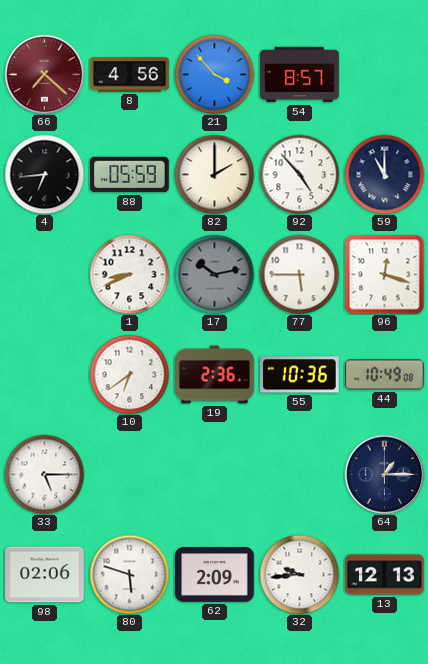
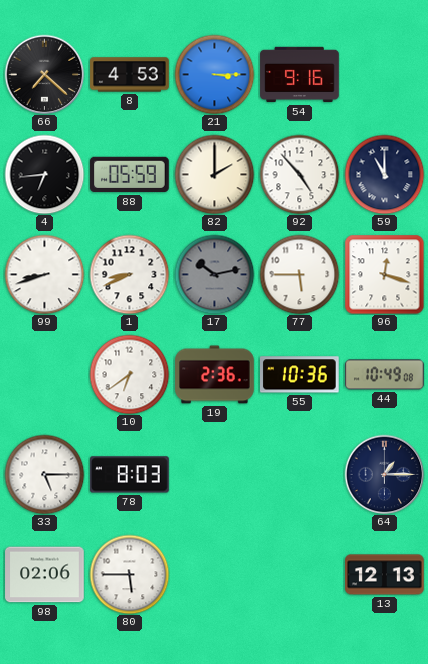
66 dial: burgundy -> black
8: 4:56 -> 4:53
21: 3:53 -> 3:15
54: 8:57 -> 9:16
99: none -> 8:42
78: none -> 8:03
80: 5:48 -> 5:45
62: 2:09 -> none
32: 9:44 -> none
